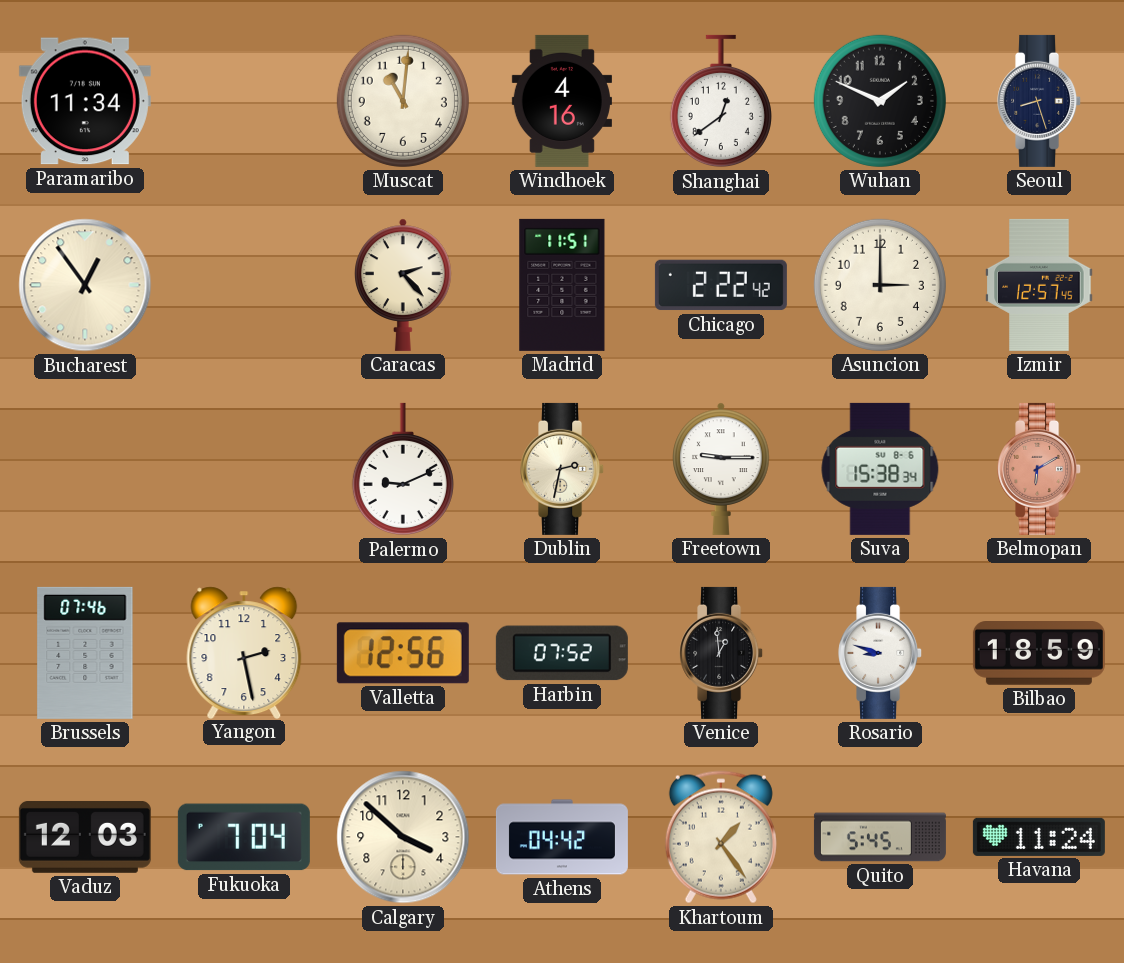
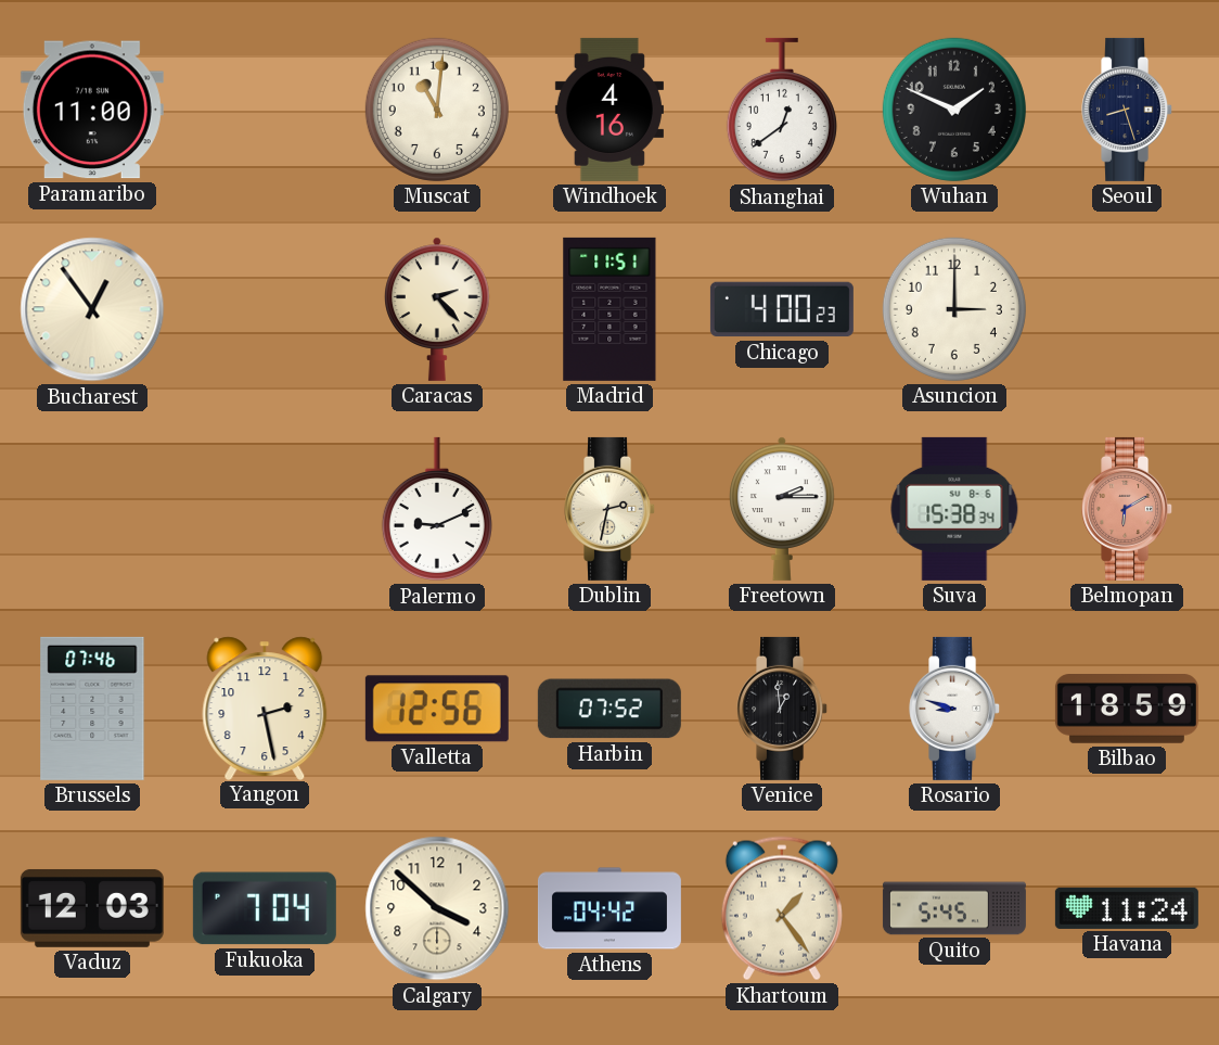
Paramaribo: 11:34 -> 11:00
Chicago: 2:22 -> 4:00
Izmir: 12:57 -> none
Freetown: 9:15 -> 2:15
